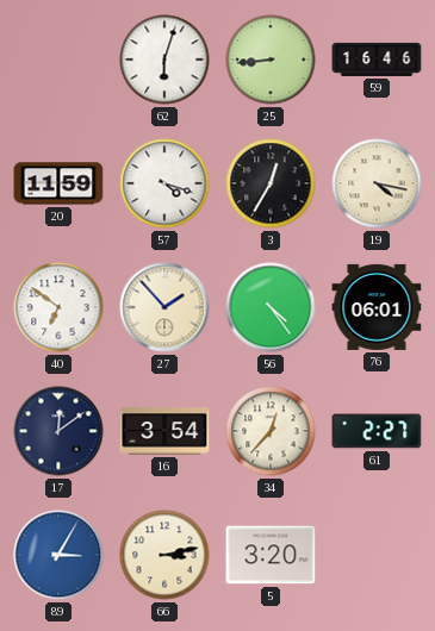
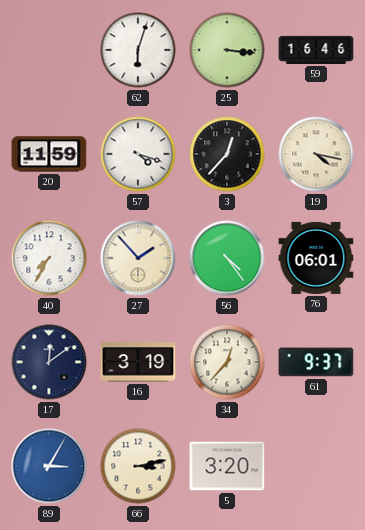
25: 8:44 -> 3:16
3: 12:35 -> 12:37
40: 6:51 -> 7:35
16: 3:54 -> 3:19
61: 2:27 -> 9:37
